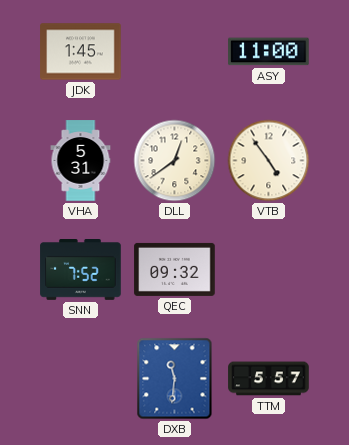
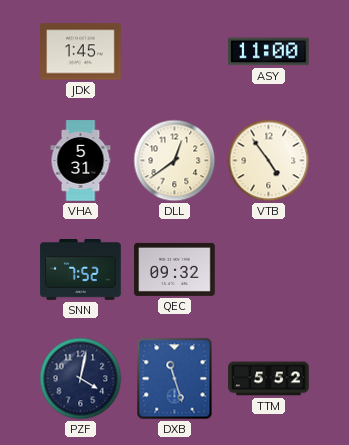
PZF: none -> 4:02
DXB: 11:31 -> 11:27
TTM: 5:57 -> 5:52
